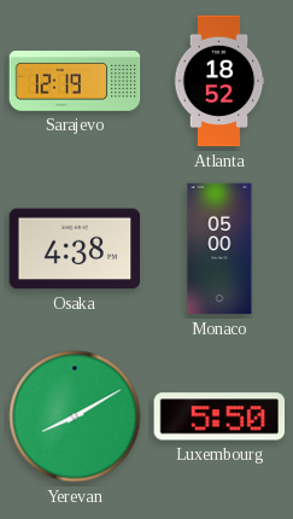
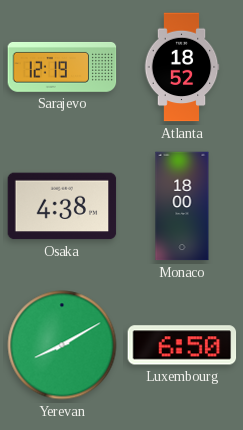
Monaco: 05:00 -> 18:00
Luxembourg: 5:50 -> 6:50
